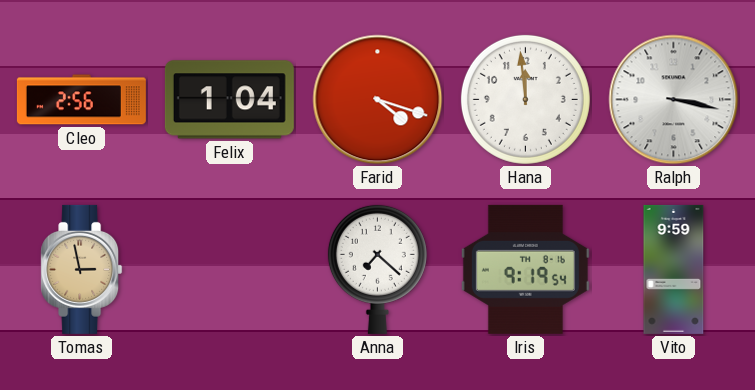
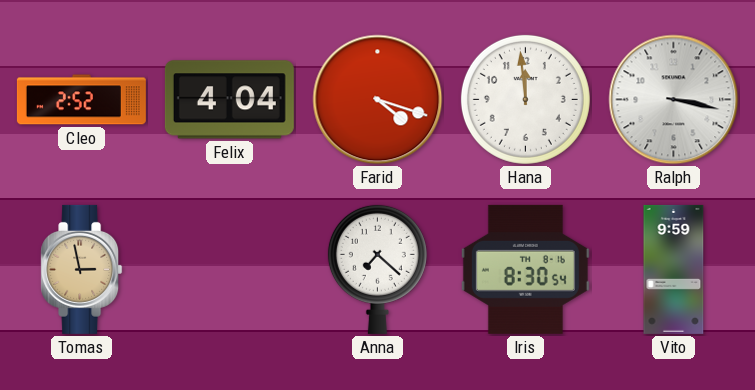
Cleo: 2:56 -> 2:52
Felix: 1:04 -> 4:04
Iris: 9:19 -> 8:30
